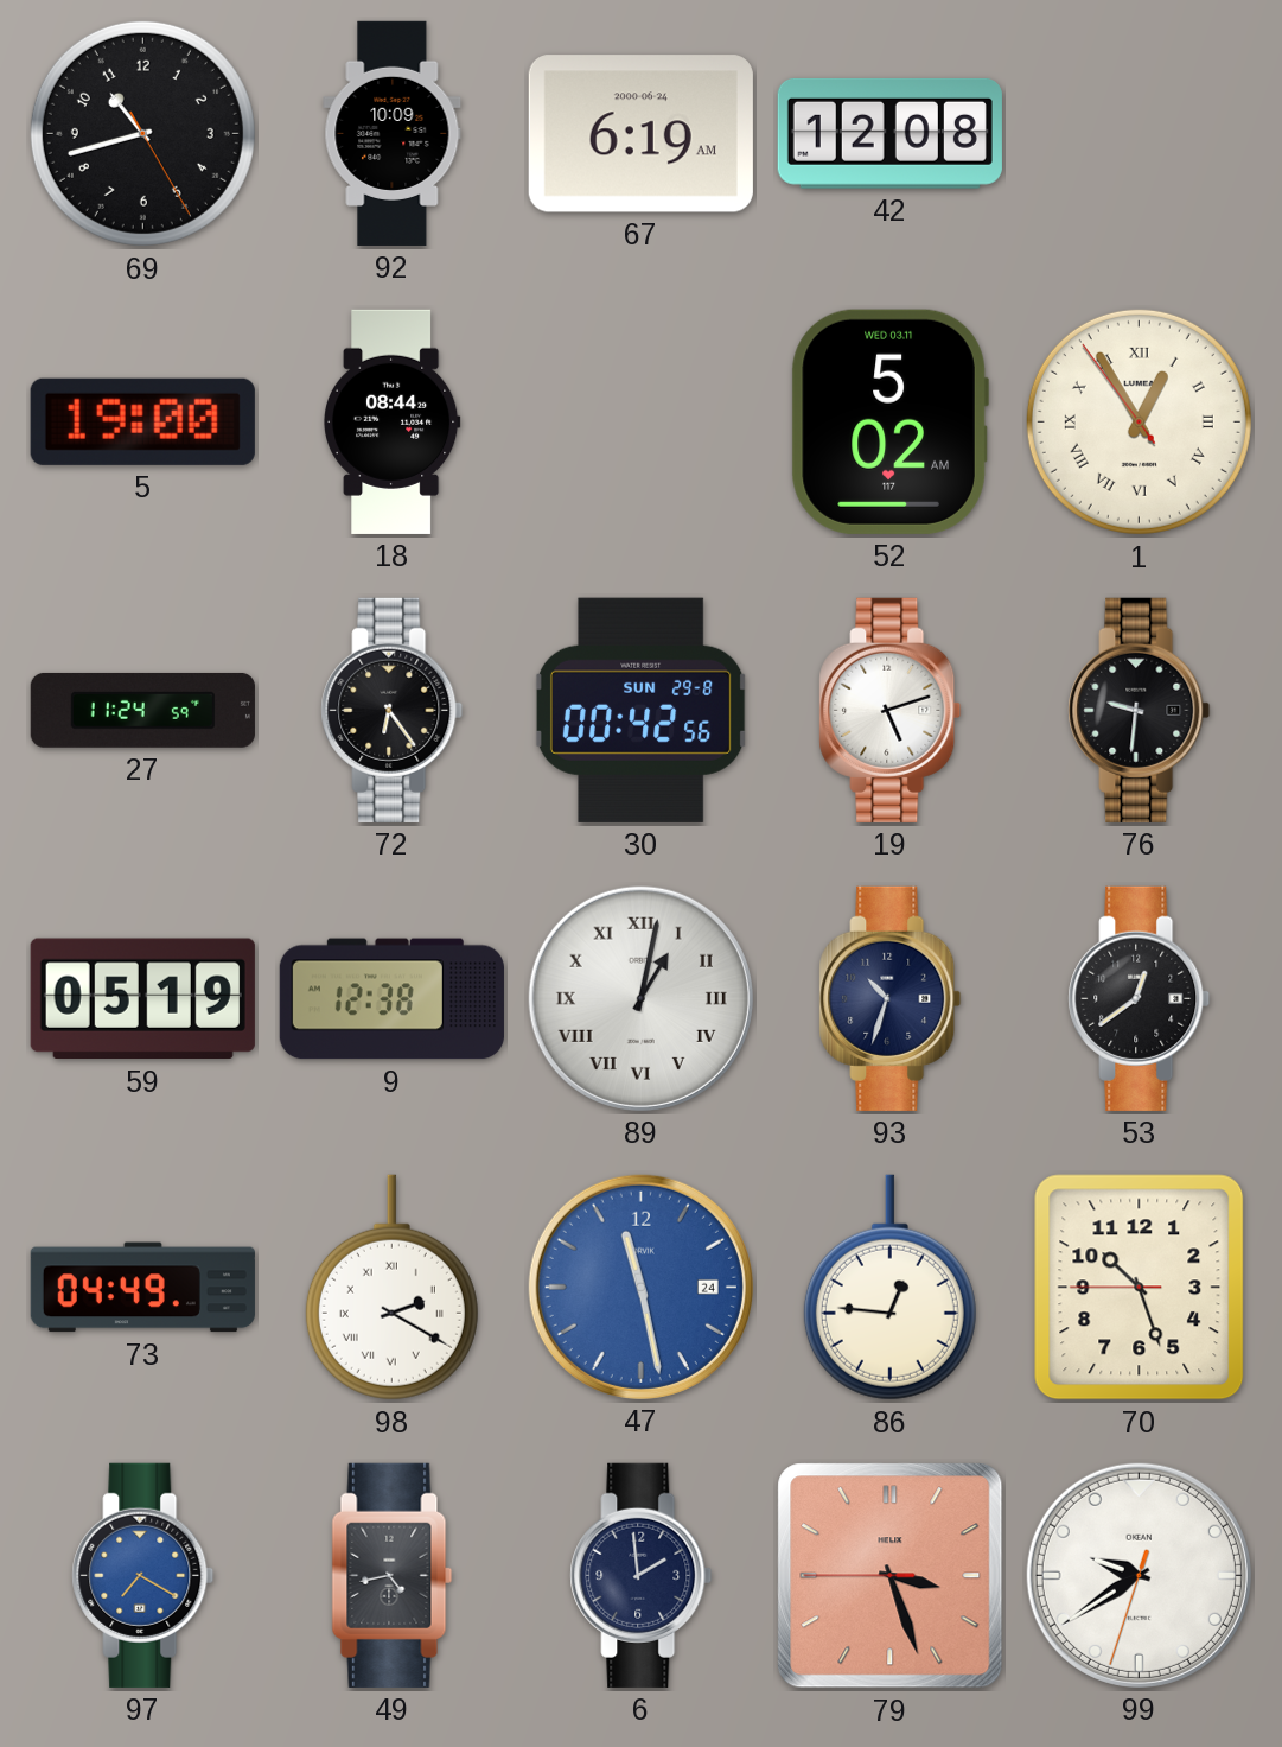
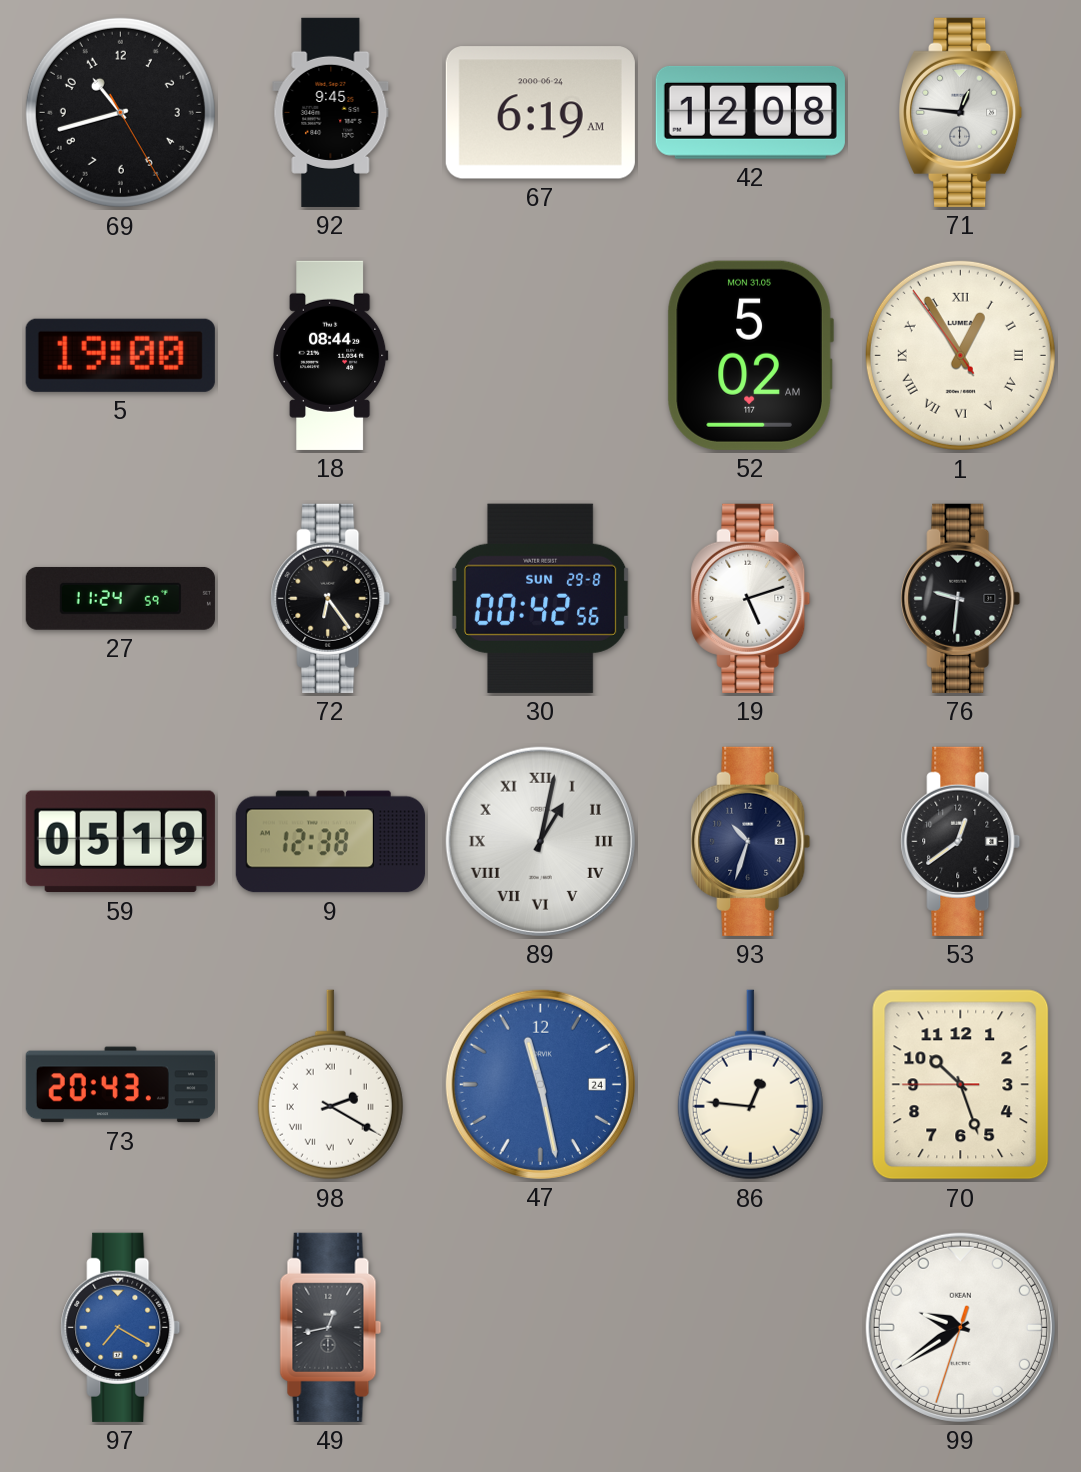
92: 10:09 -> 9:45
71: none -> 12:46
52 date: WED 03.11 -> MON 31.05
73: 04:49 -> 20:43
49: 4:43 -> 12:43
6: 1:59 -> none
79: 3:26 -> none
